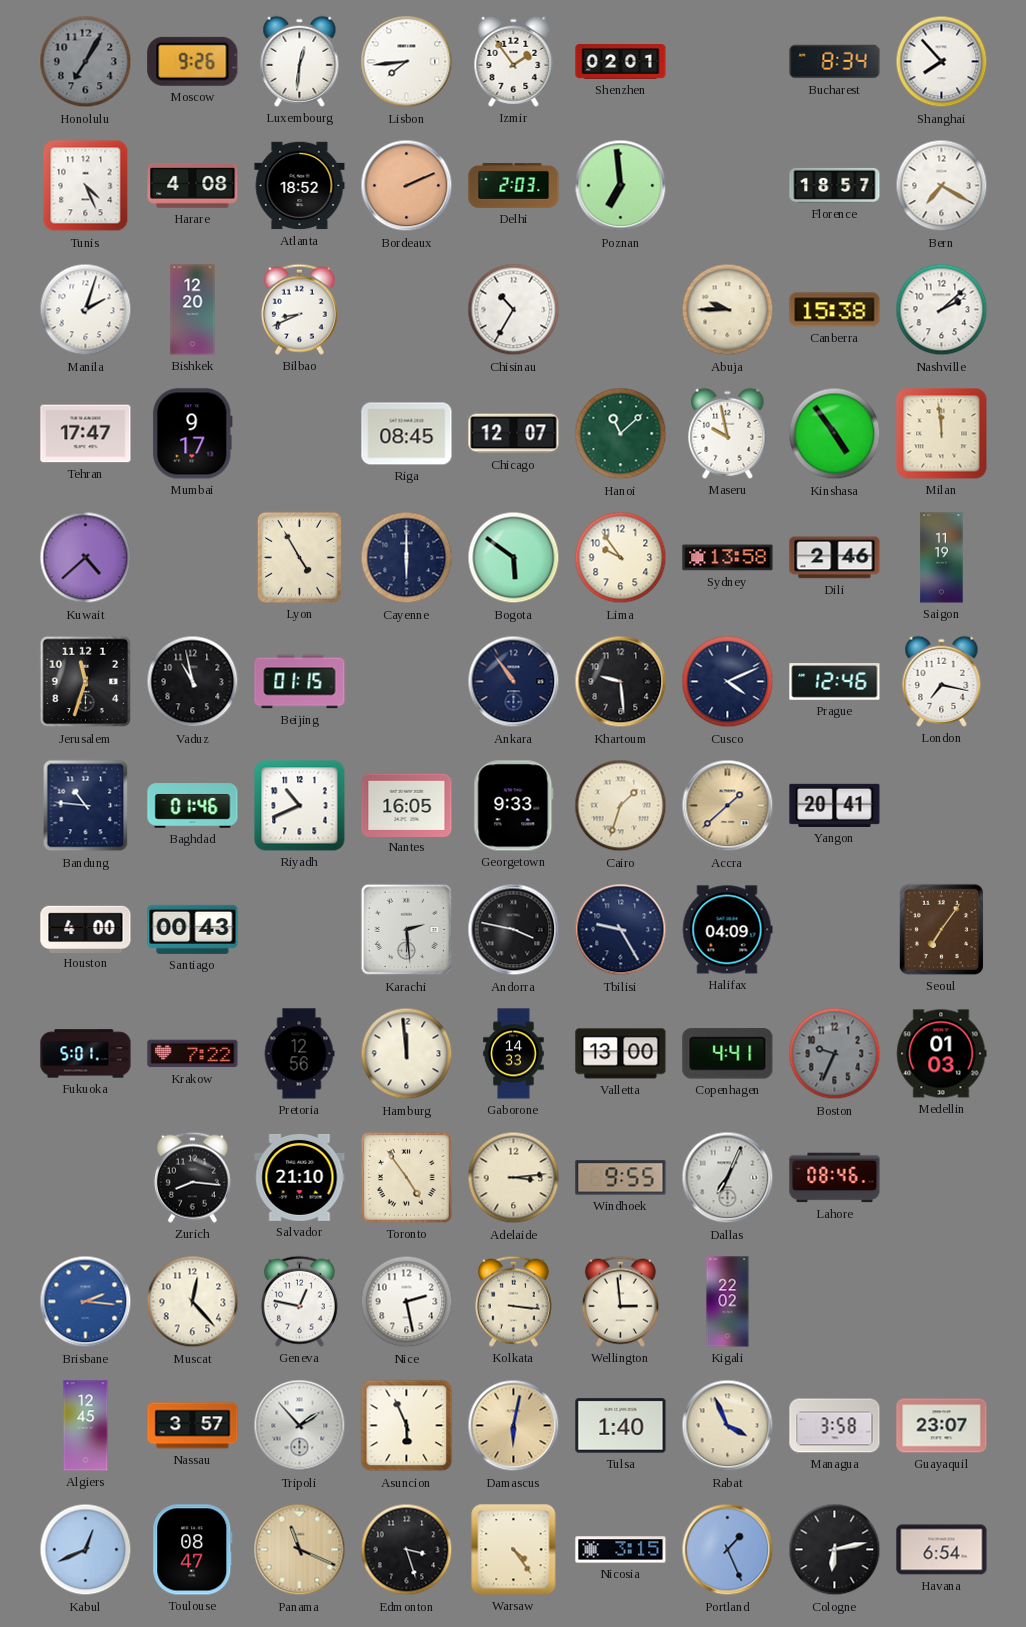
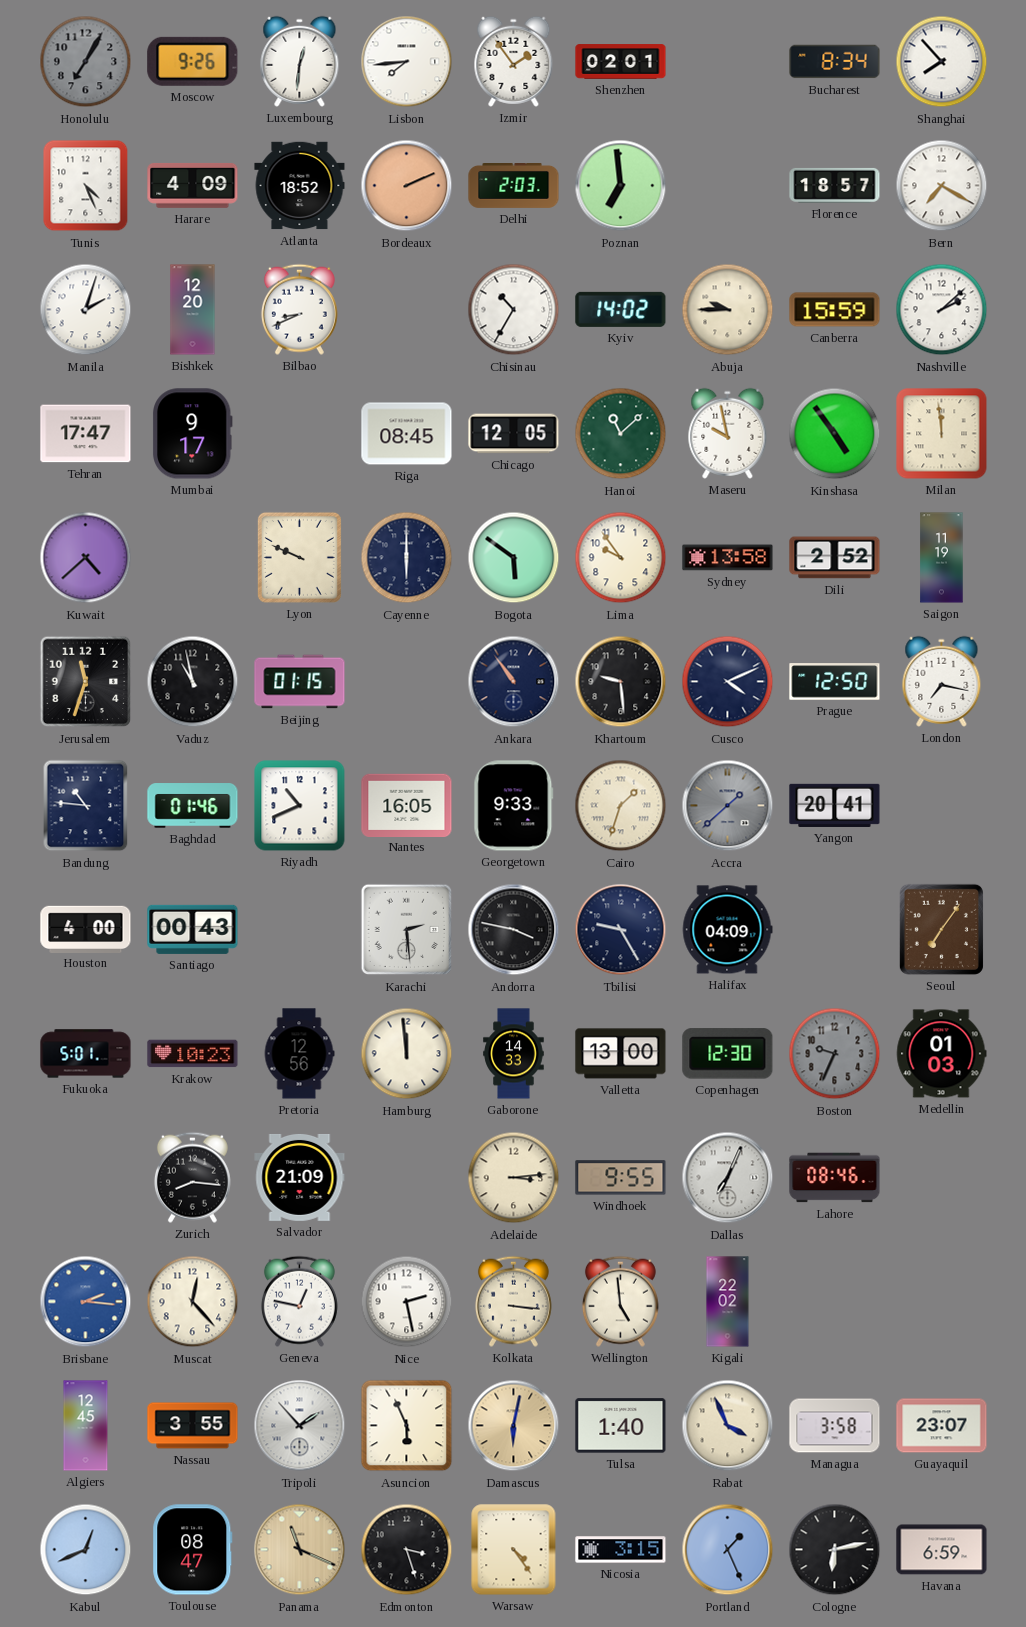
Harare: 4:08 -> 4:09
Kyiv: none -> 14:02
Canberra: 15:38 -> 15:59
Chicago: 12:07 -> 12:05
Lyon: 4:55 -> 9:49
Dili: 2:46 -> 2:52
Prague: 12:46 -> 12:50
Accra dial: champagne -> grey
Krakow: 7:22 -> 10:23
Copenhagen: 4:41 -> 12:30
Salvador: 21:10 -> 21:09
Toronto: 4:54 -> none
Wellington: 2:59 -> 4:59
Nassau: 3:57 -> 3:55
Havana: 6:54 -> 6:59
